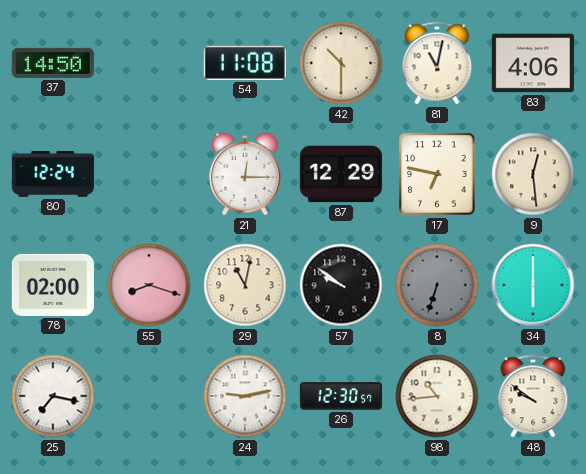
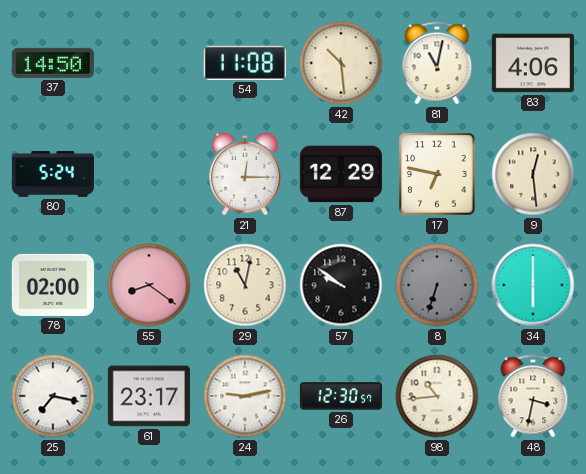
42: 10:30 -> 10:29
80: 12:24 -> 5:24
55: 8:18 -> 8:21
61: none -> 23:17
48: 9:51 -> 3:32
